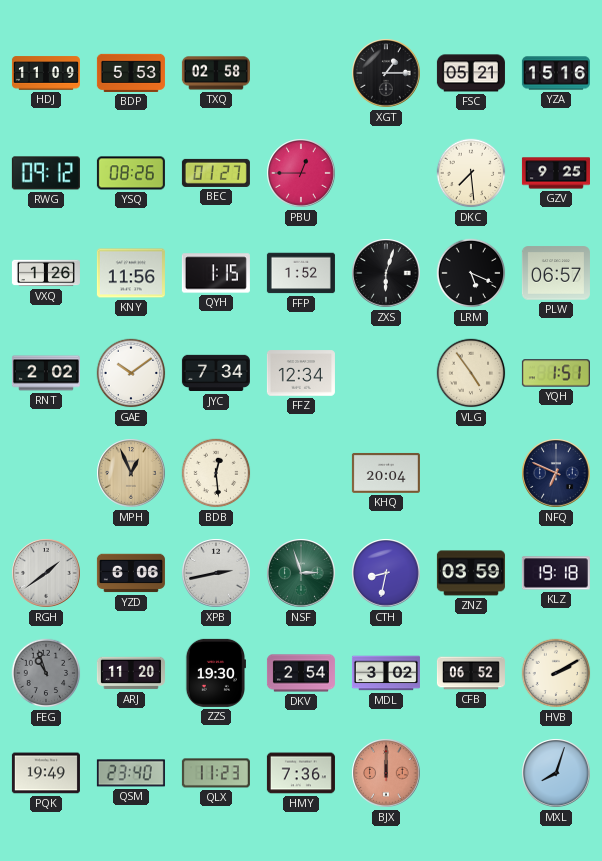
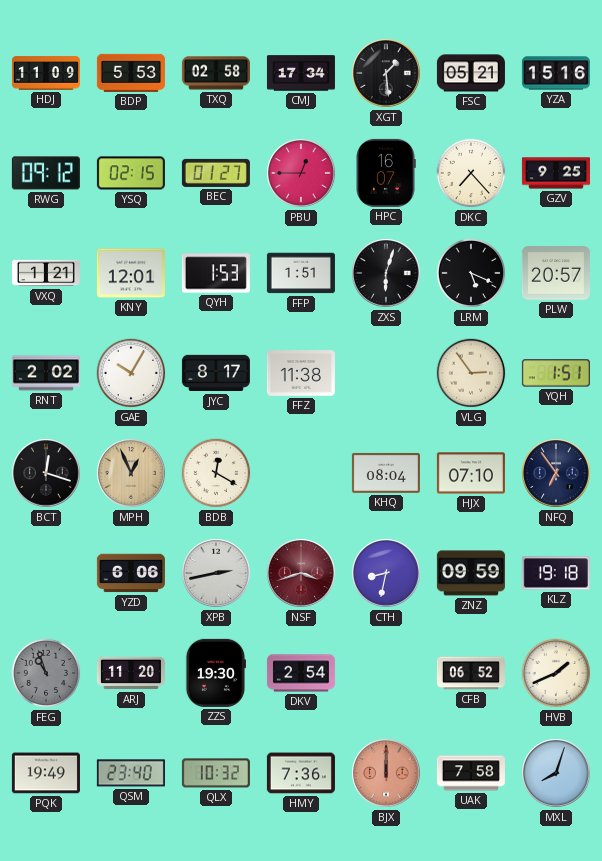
CMJ: none -> 17:34
XGT: 1:15 -> 1:29
YSQ: 08:26 -> 02:15
HPC: none -> 16:07
DKC: 7:29 -> 7:23
VXQ: 1:26 -> 1:21
KNY: 11:56 -> 12:01
QYH: 1:15 -> 1:53
FFP: 1:52 -> 1:51
PLW: 06:57 -> 20:57
GAE: 10:09 -> 10:05
JYC: 7:34 -> 8:17
FFZ: 12:34 -> 11:38
VLG: 4:54 -> 2:54
BCT: none -> 12:18
BDB: 12:29 -> 12:20
KHQ: 20:04 -> 08:04
HJX: none -> 07:10
NFQ: 6:49 -> 6:54
RGH: 1:39 -> none
NSF: 2:57 -> 3:42
NSF dial: green -> burgundy
ZNZ: 03:59 -> 09:59
MDL: 3:02 -> none
HVB: 2:10 -> 1:41
QLX: 11:23 -> 10:32
UAK: none -> 7:58
